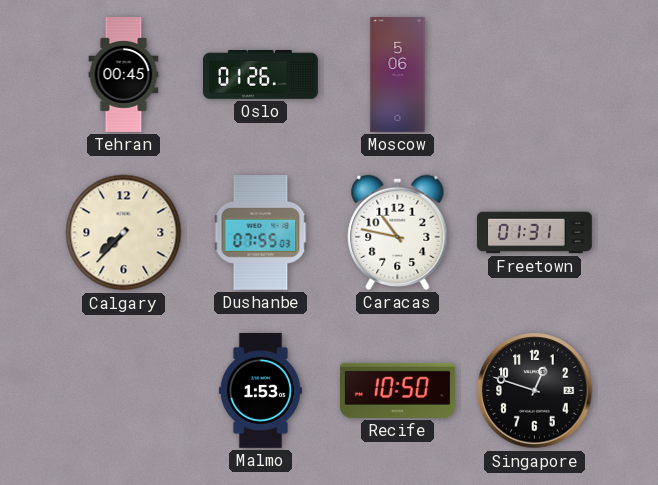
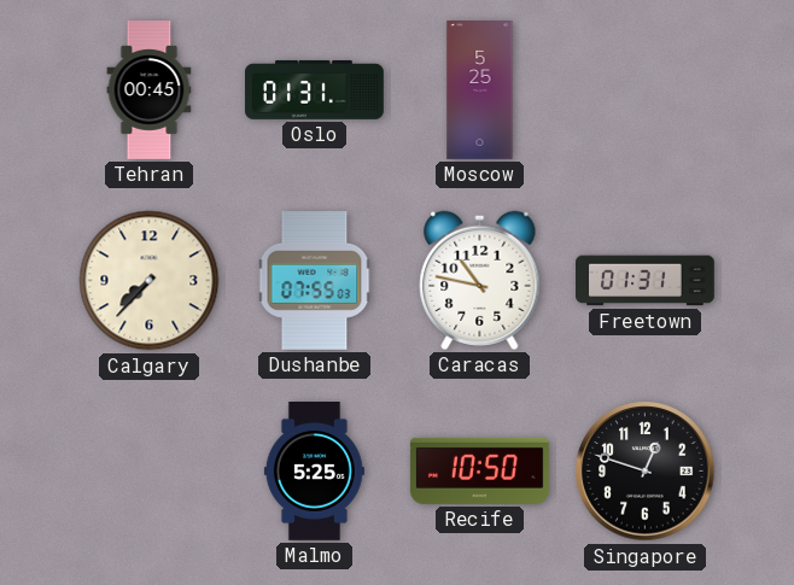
Oslo: 01:26 -> 01:31
Moscow: 5:06 -> 5:25
Malmo: 1:53 -> 5:25
